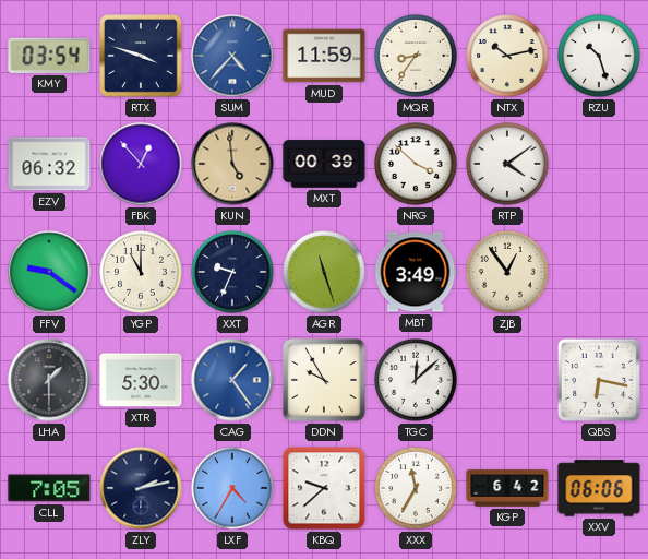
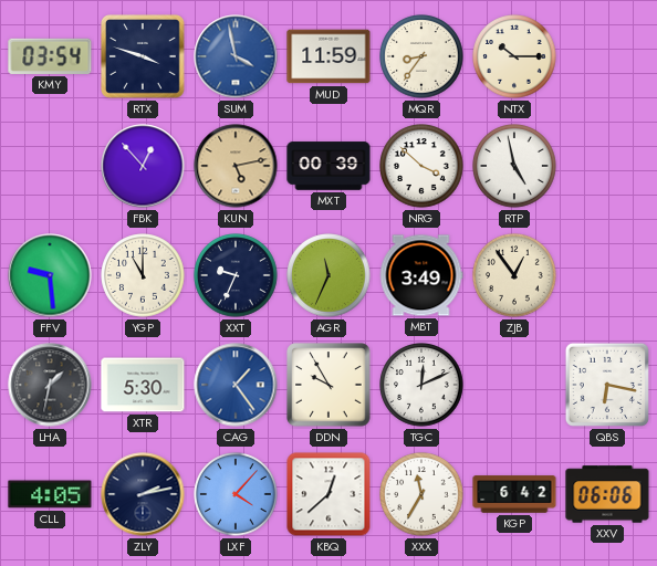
SUM: 4:37 -> 3:58
NTX: 10:13 -> 10:15
RZU: 10:27 -> none
EZV: 06:32 -> none
KUN: 4:59 -> 5:13
RTP: 4:09 -> 4:58
FFV: 9:21 -> 9:29
AGR: 11:27 -> 11:34
LHA: 1:30 -> 1:32
TGC: 12:08 -> 12:11
CLL: 7:05 -> 4:05
LXF: 4:35 -> 4:07
KBQ: 9:38 -> 12:38
